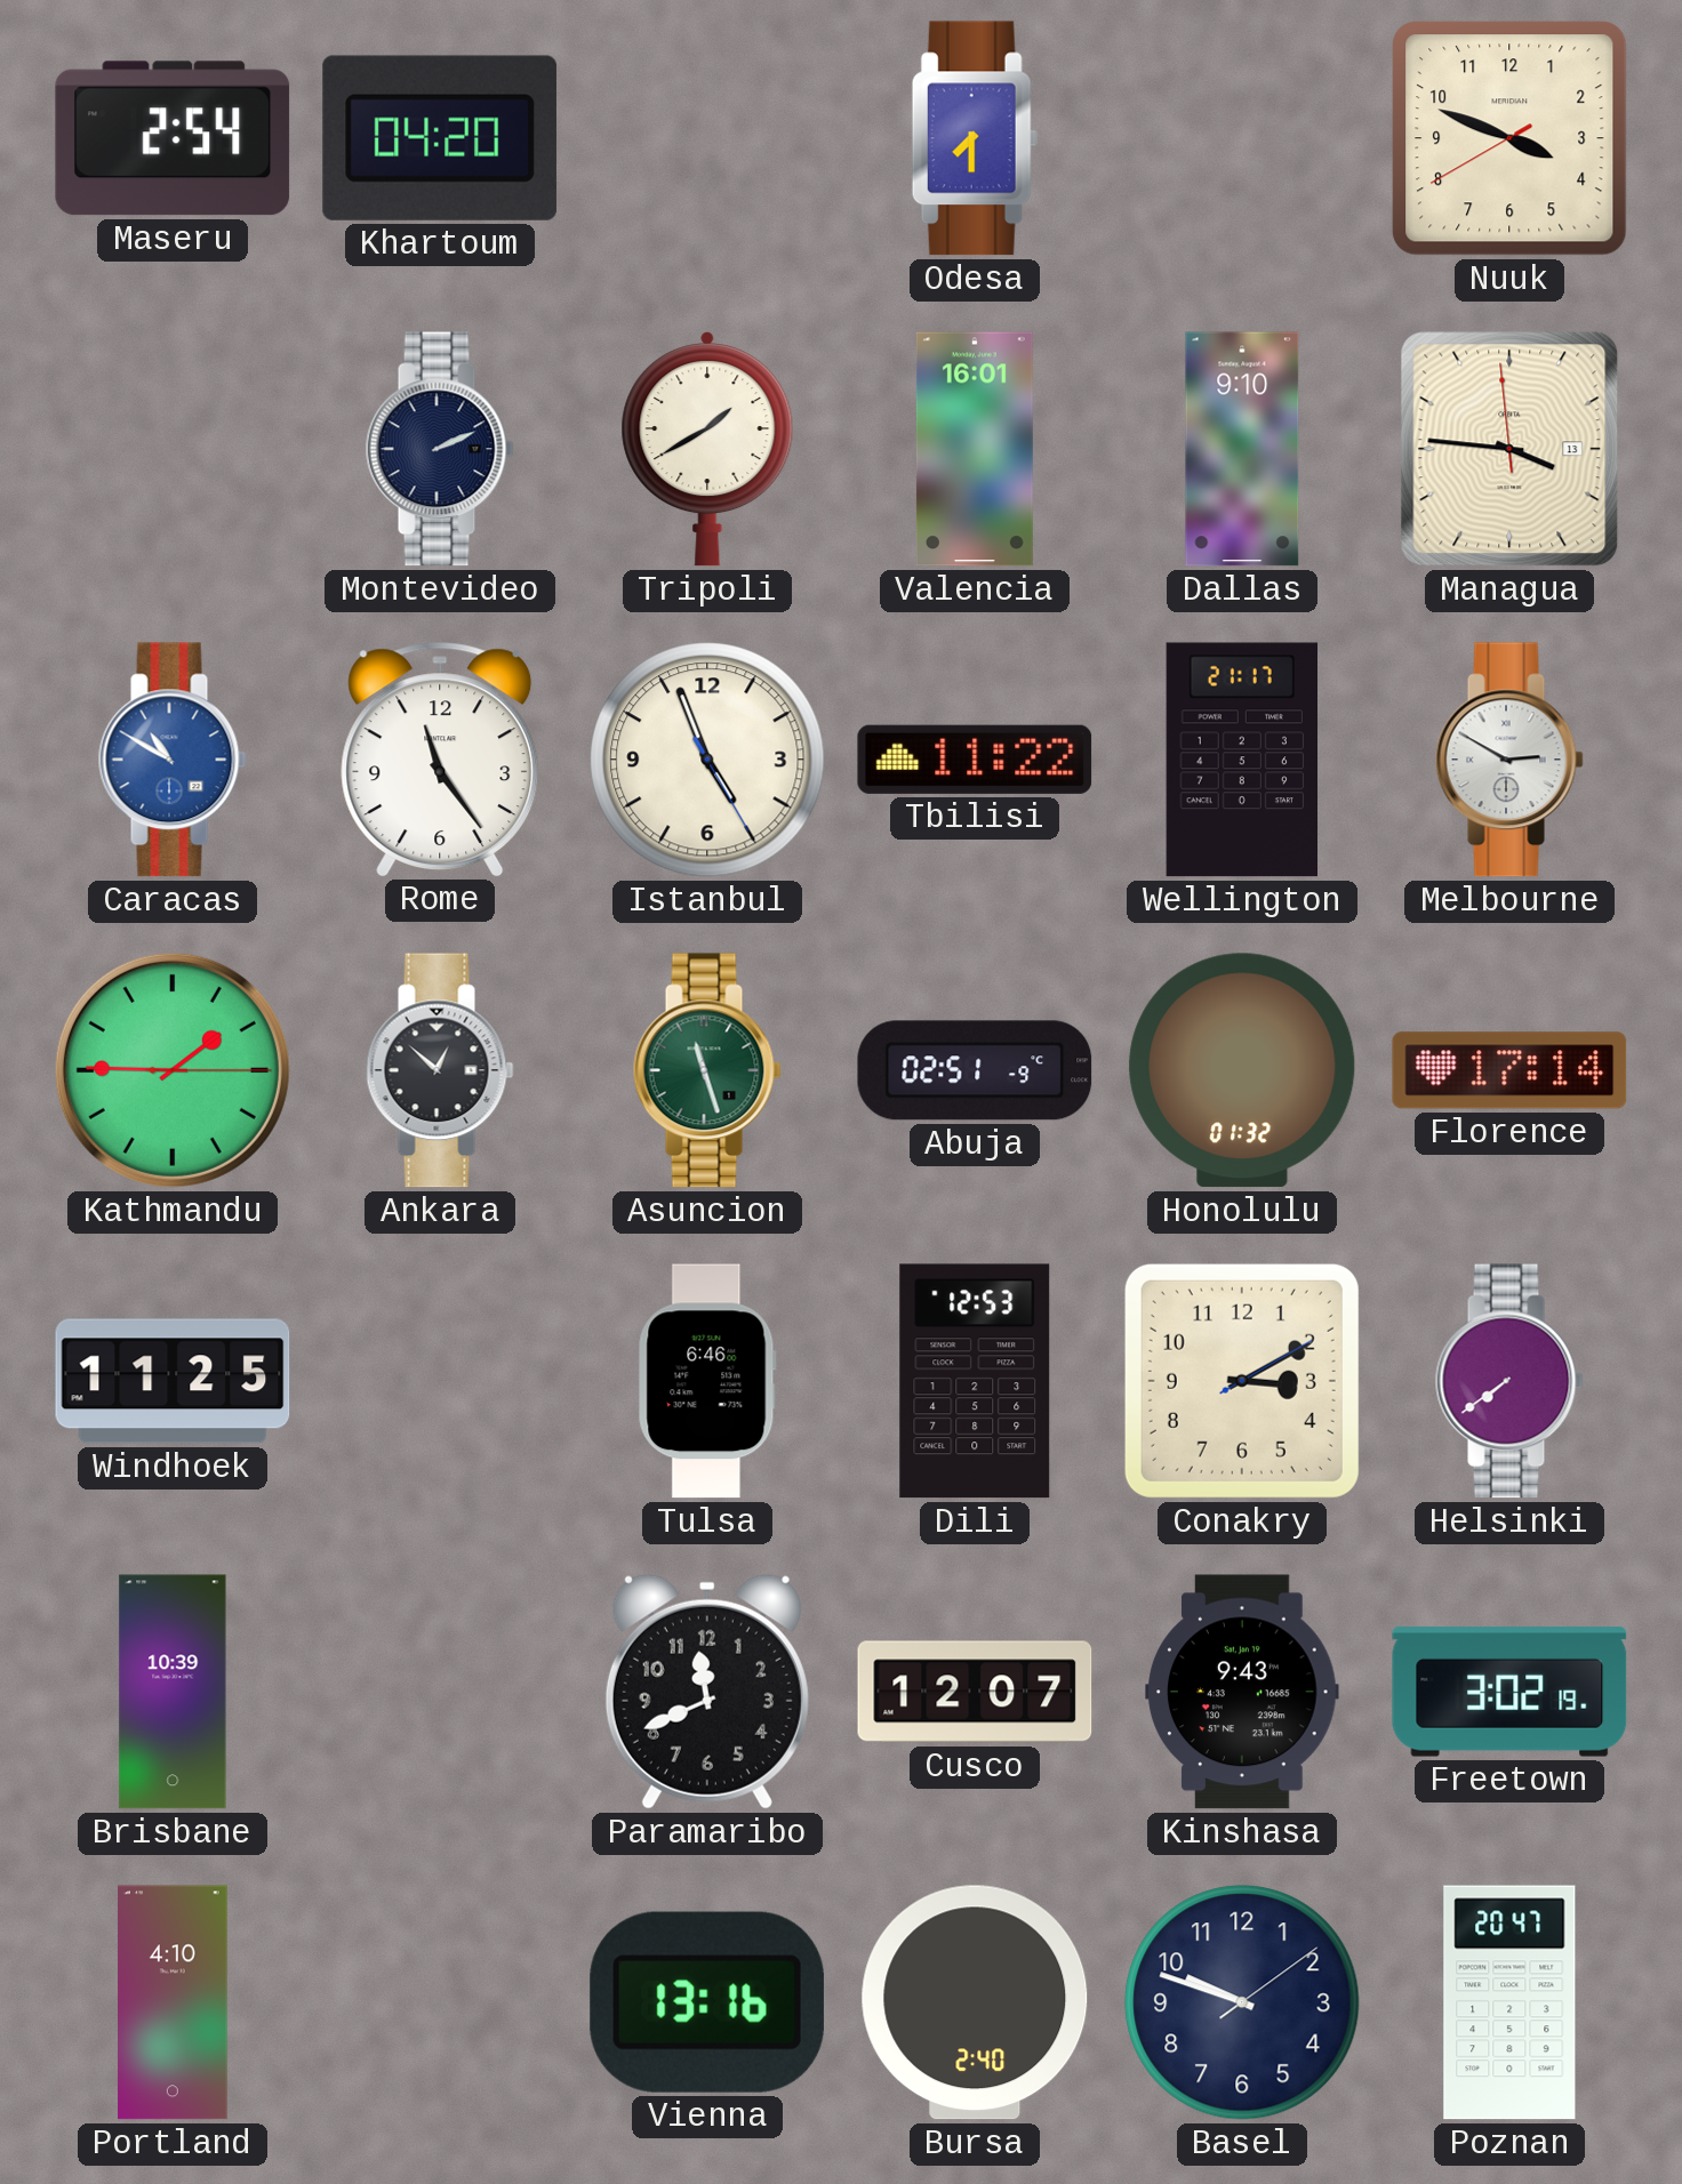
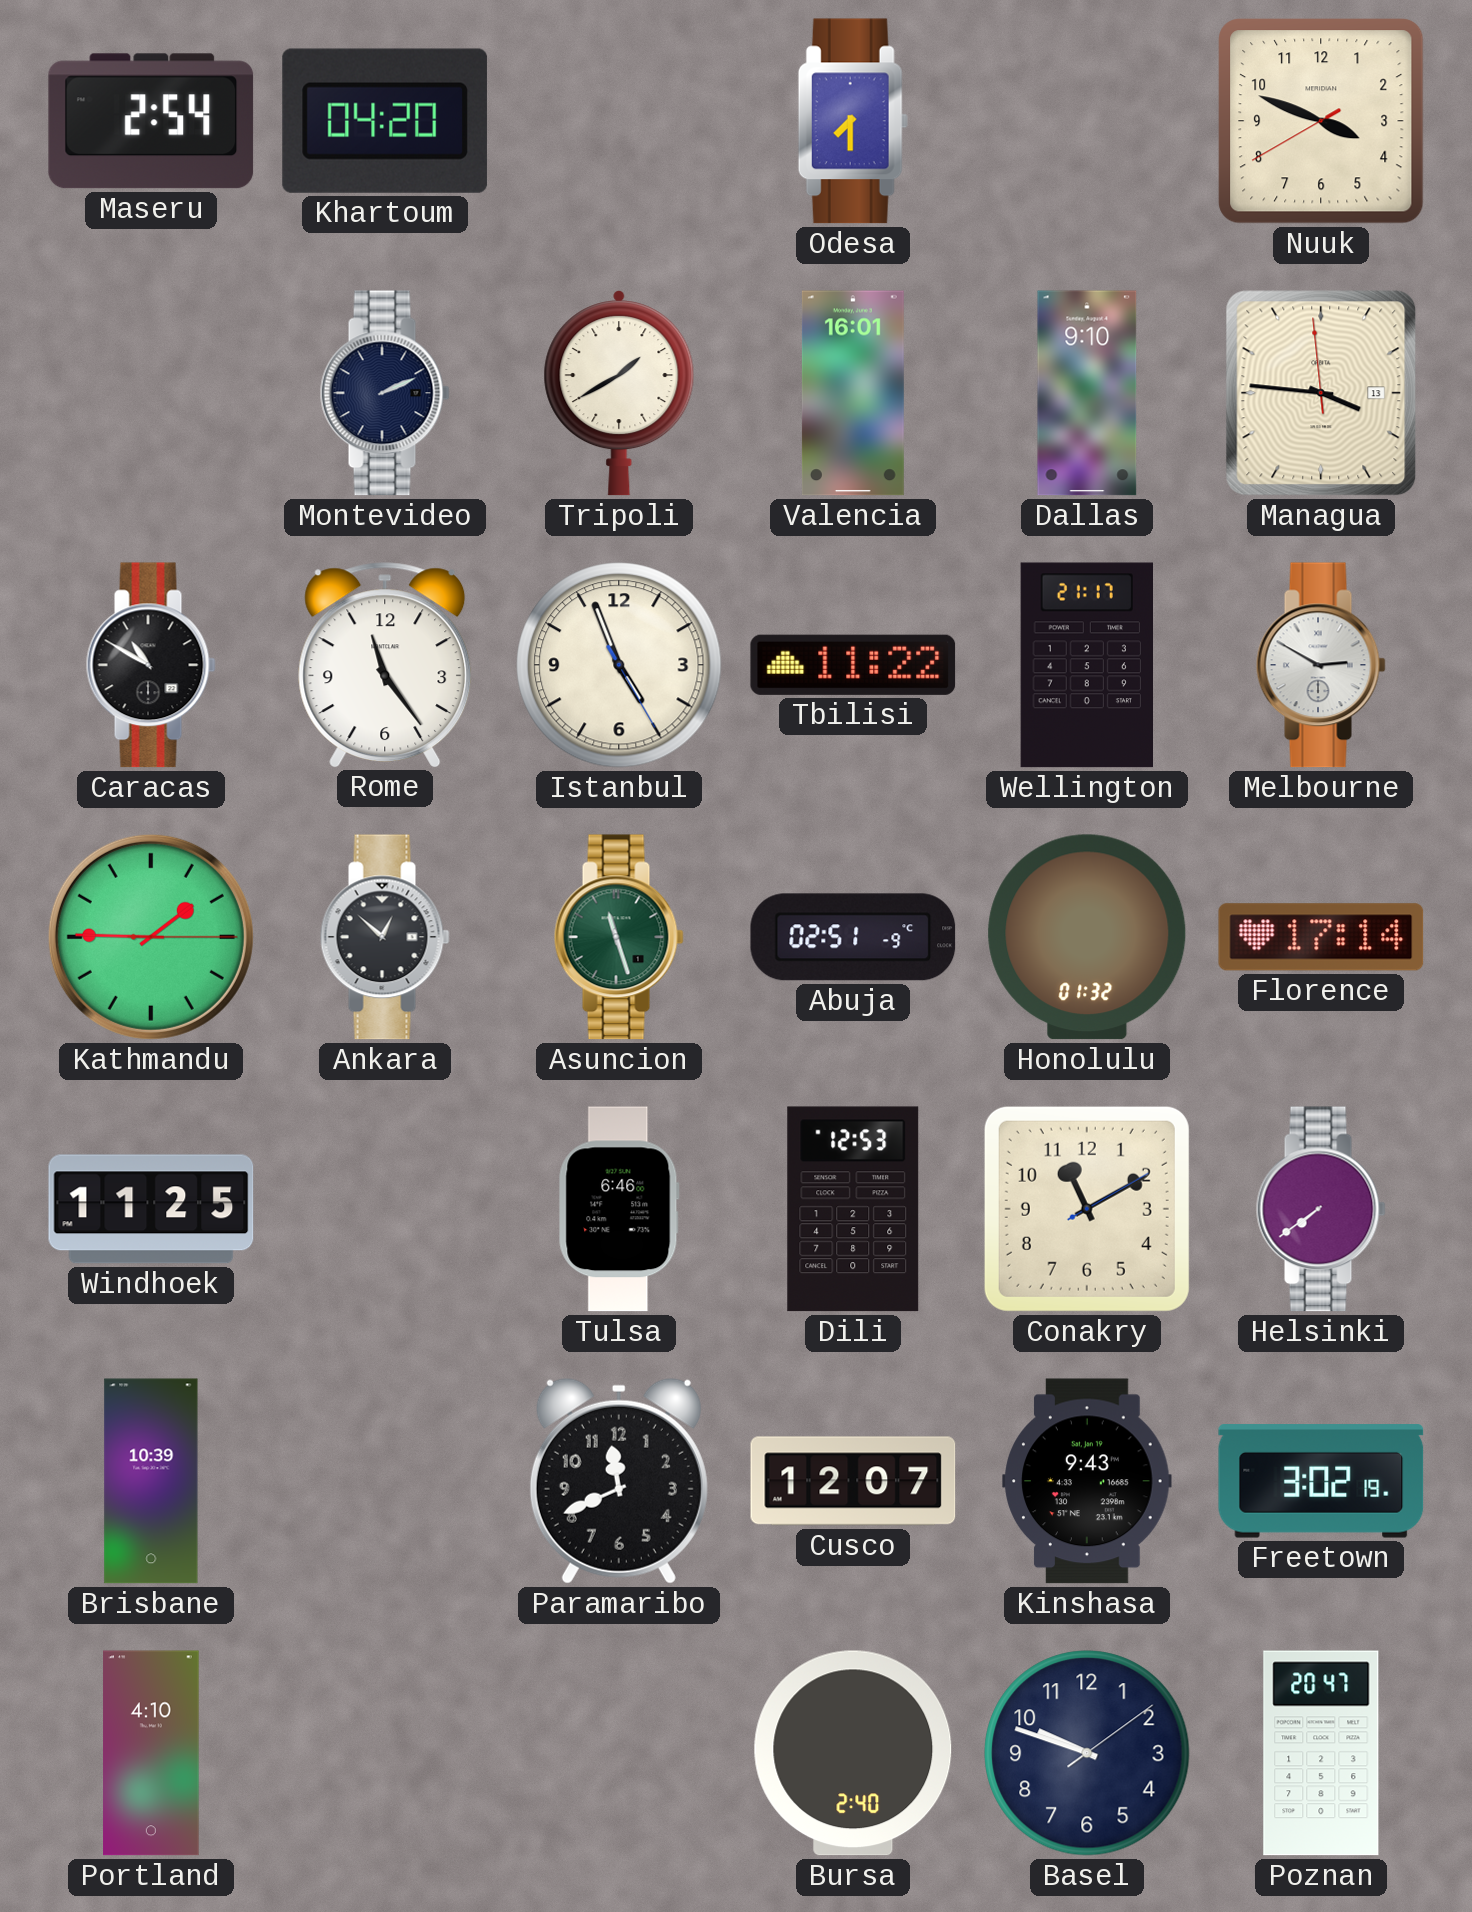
Caracas dial: blue -> black
Conakry: 3:10 -> 11:10
Vienna: 13:16 -> none
